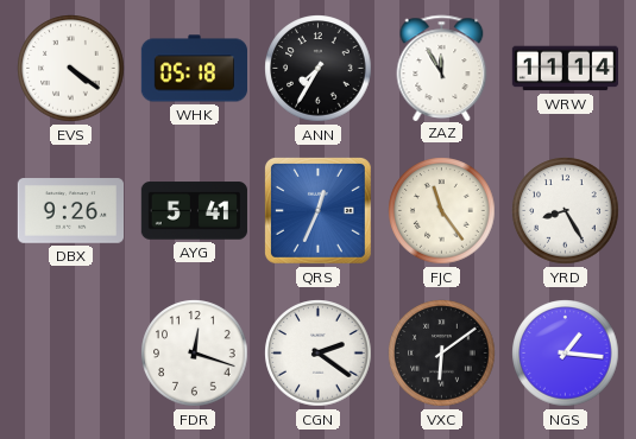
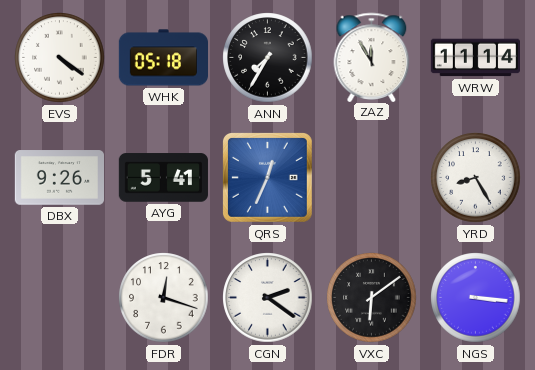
FJC: 11:24 -> none
NGS: 1:16 -> 3:16
